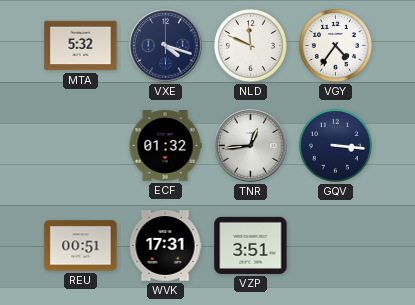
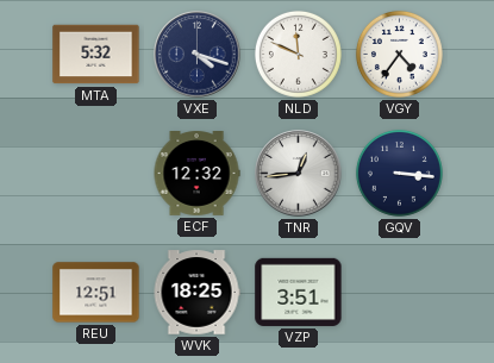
ECF: 01:32 -> 12:32
REU: 00:51 -> 12:51
WVK: 17:31 -> 18:25
